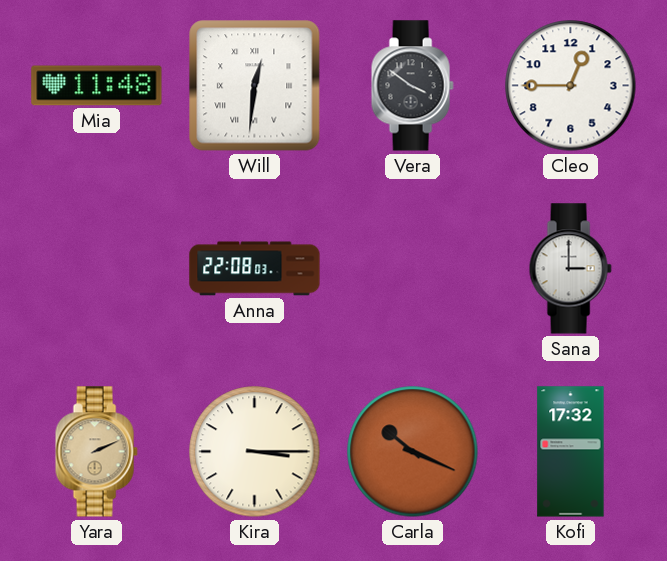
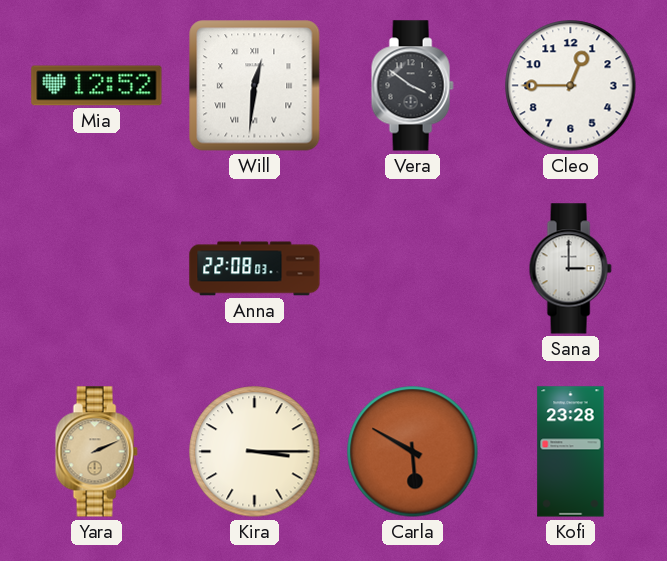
Mia: 11:48 -> 12:52
Carla: 10:19 -> 5:50
Kofi: 17:32 -> 23:28
